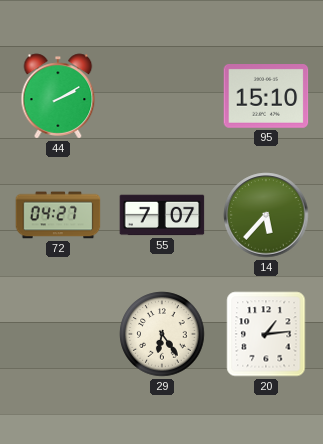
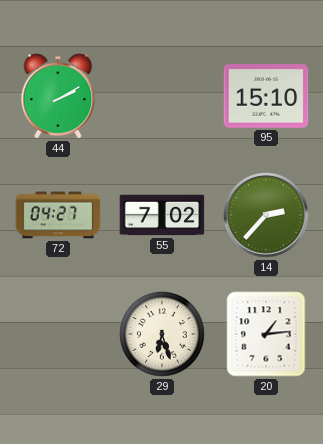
55: 7:07 -> 7:02
14: 5:37 -> 2:37
29: 6:24 -> 6:27
